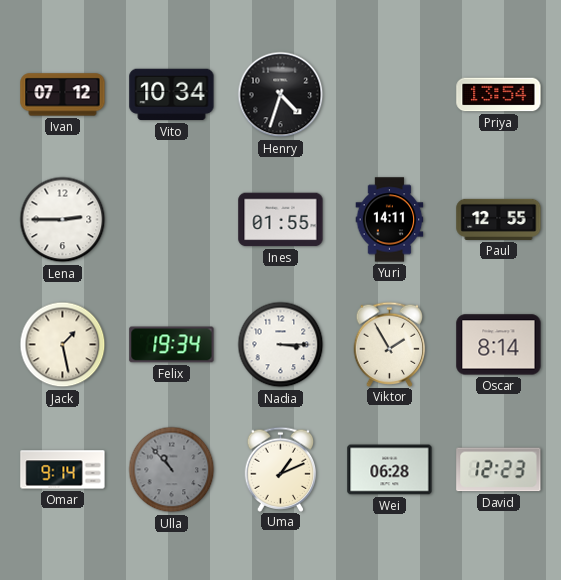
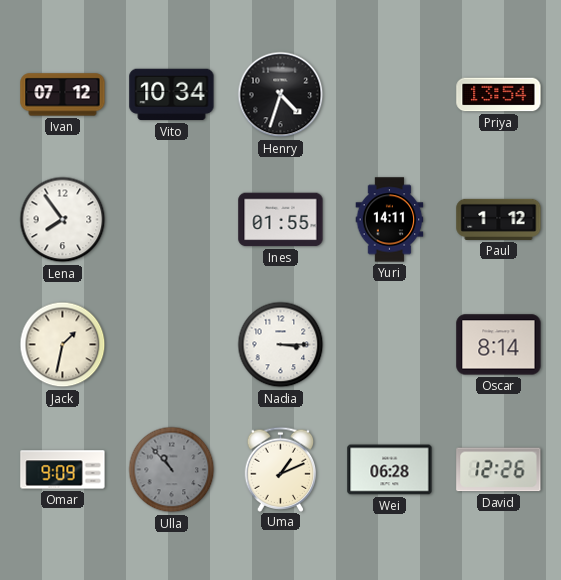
Lena: 2:45 -> 7:54
Paul: 12:55 -> 1:12
Jack: 1:28 -> 1:32
Felix: 19:34 -> none
Viktor: 1:55 -> none
Omar: 9:14 -> 9:09
David: 12:23 -> 12:26
